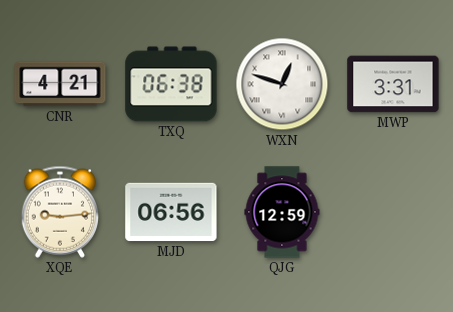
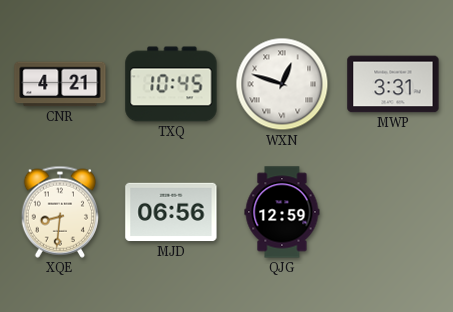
TXQ: 06:38 -> 10:45
XQE: 9:14 -> 8:31
